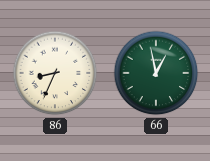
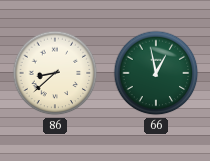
86: 8:34 -> 8:38
